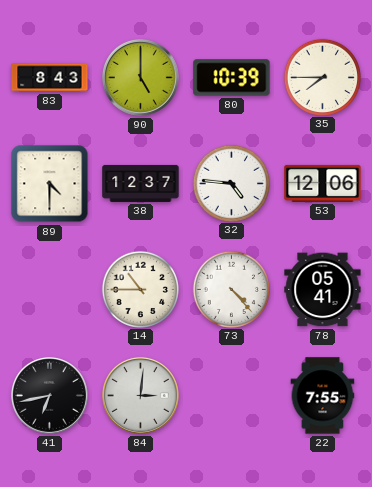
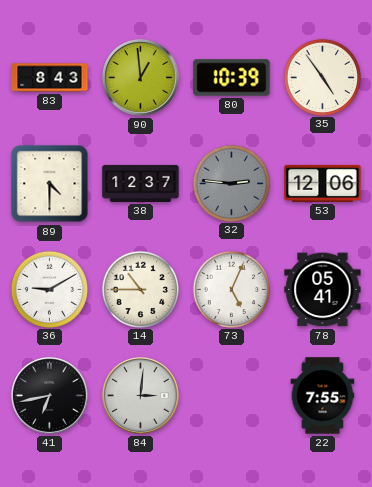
90: 5:00 -> 12:59
35: 7:45 -> 4:54
32: 4:46 -> 2:46
32 dial: white -> grey
36: none -> 9:10
73: 4:23 -> 5:04
